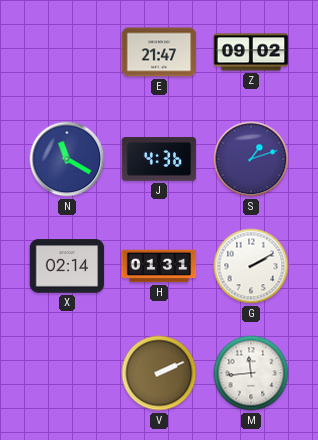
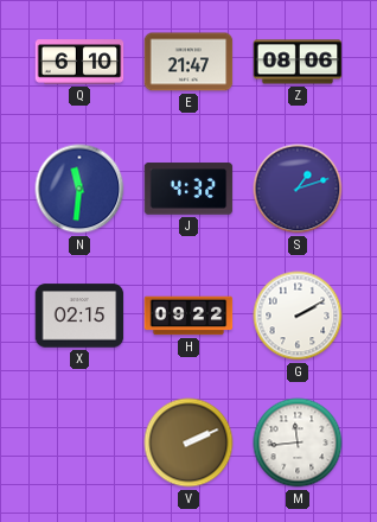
Q: none -> 6:10
Z: 09:02 -> 08:06
N: 11:20 -> 11:31
J: 4:36 -> 4:32
X: 02:14 -> 02:15
H: 01:31 -> 09:22
